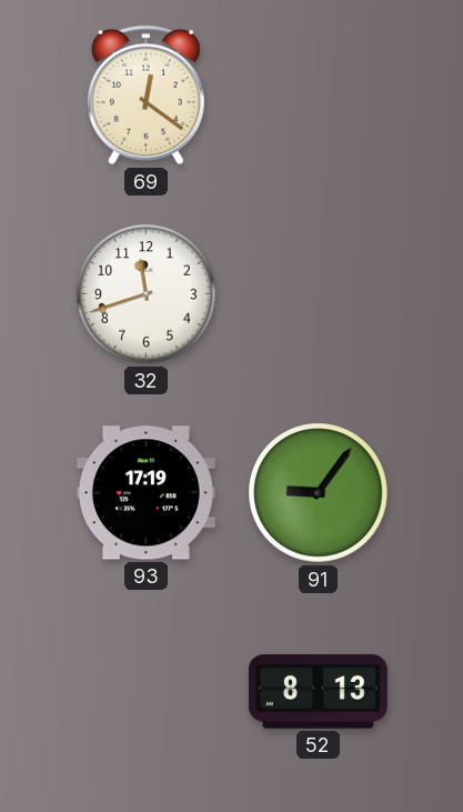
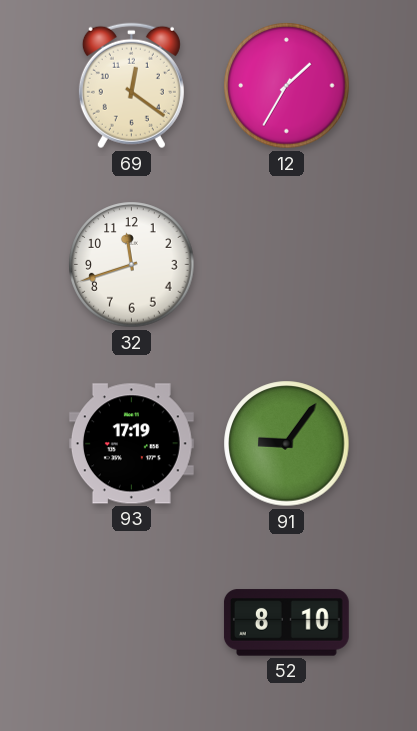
12: none -> 1:35
52: 8:13 -> 8:10
